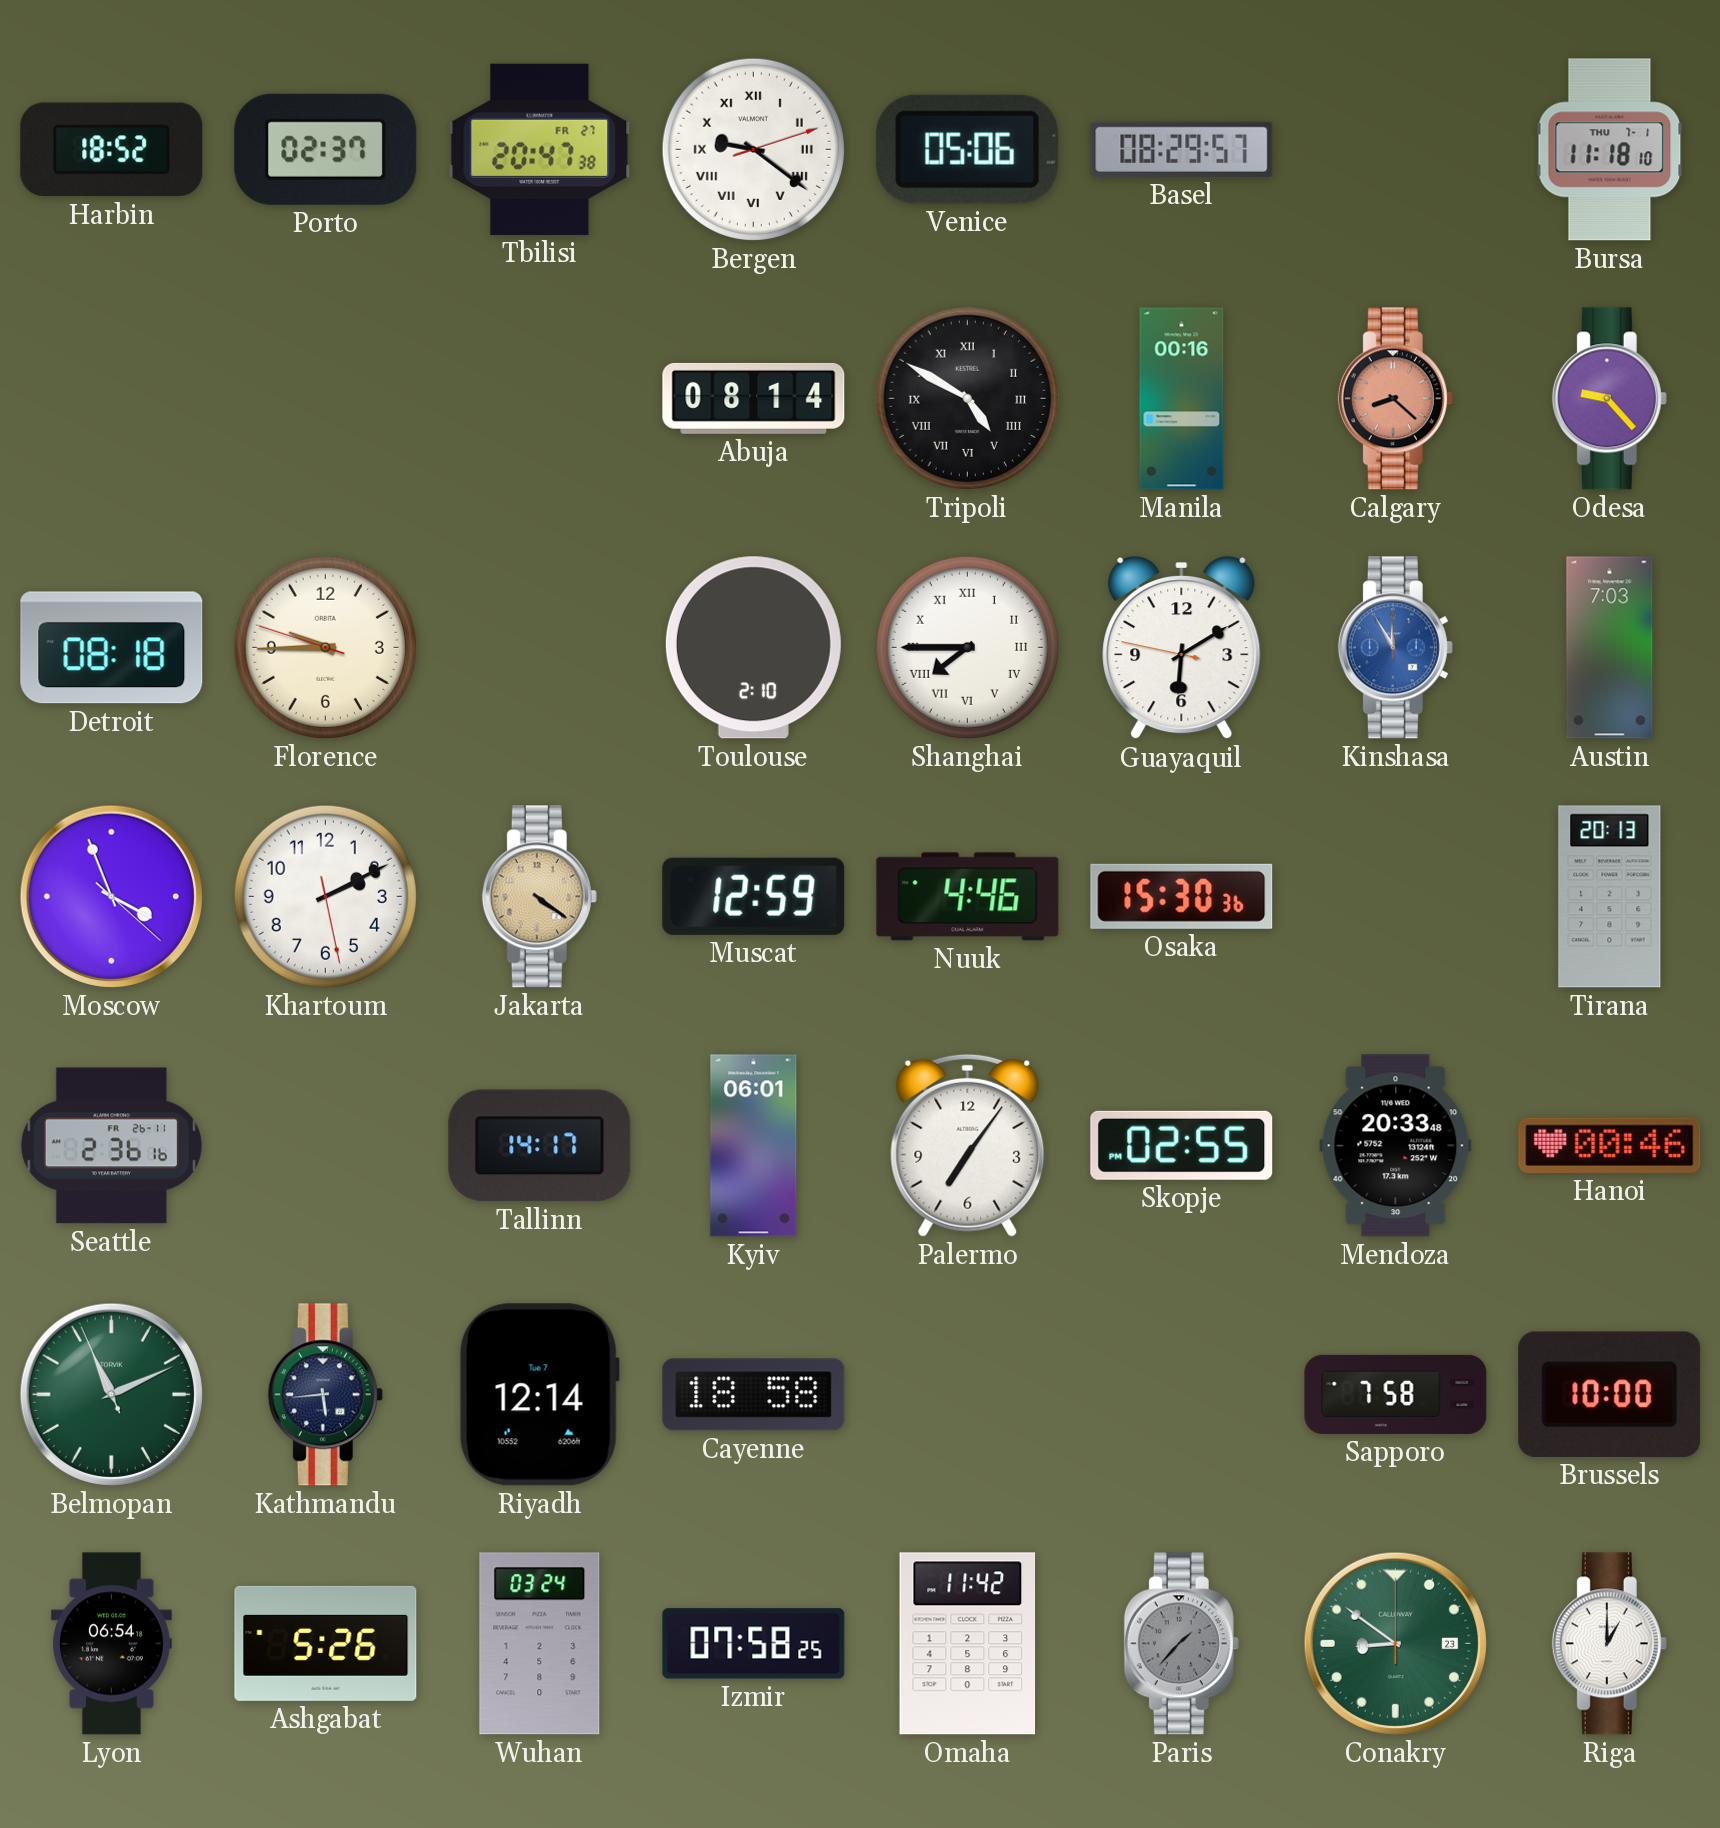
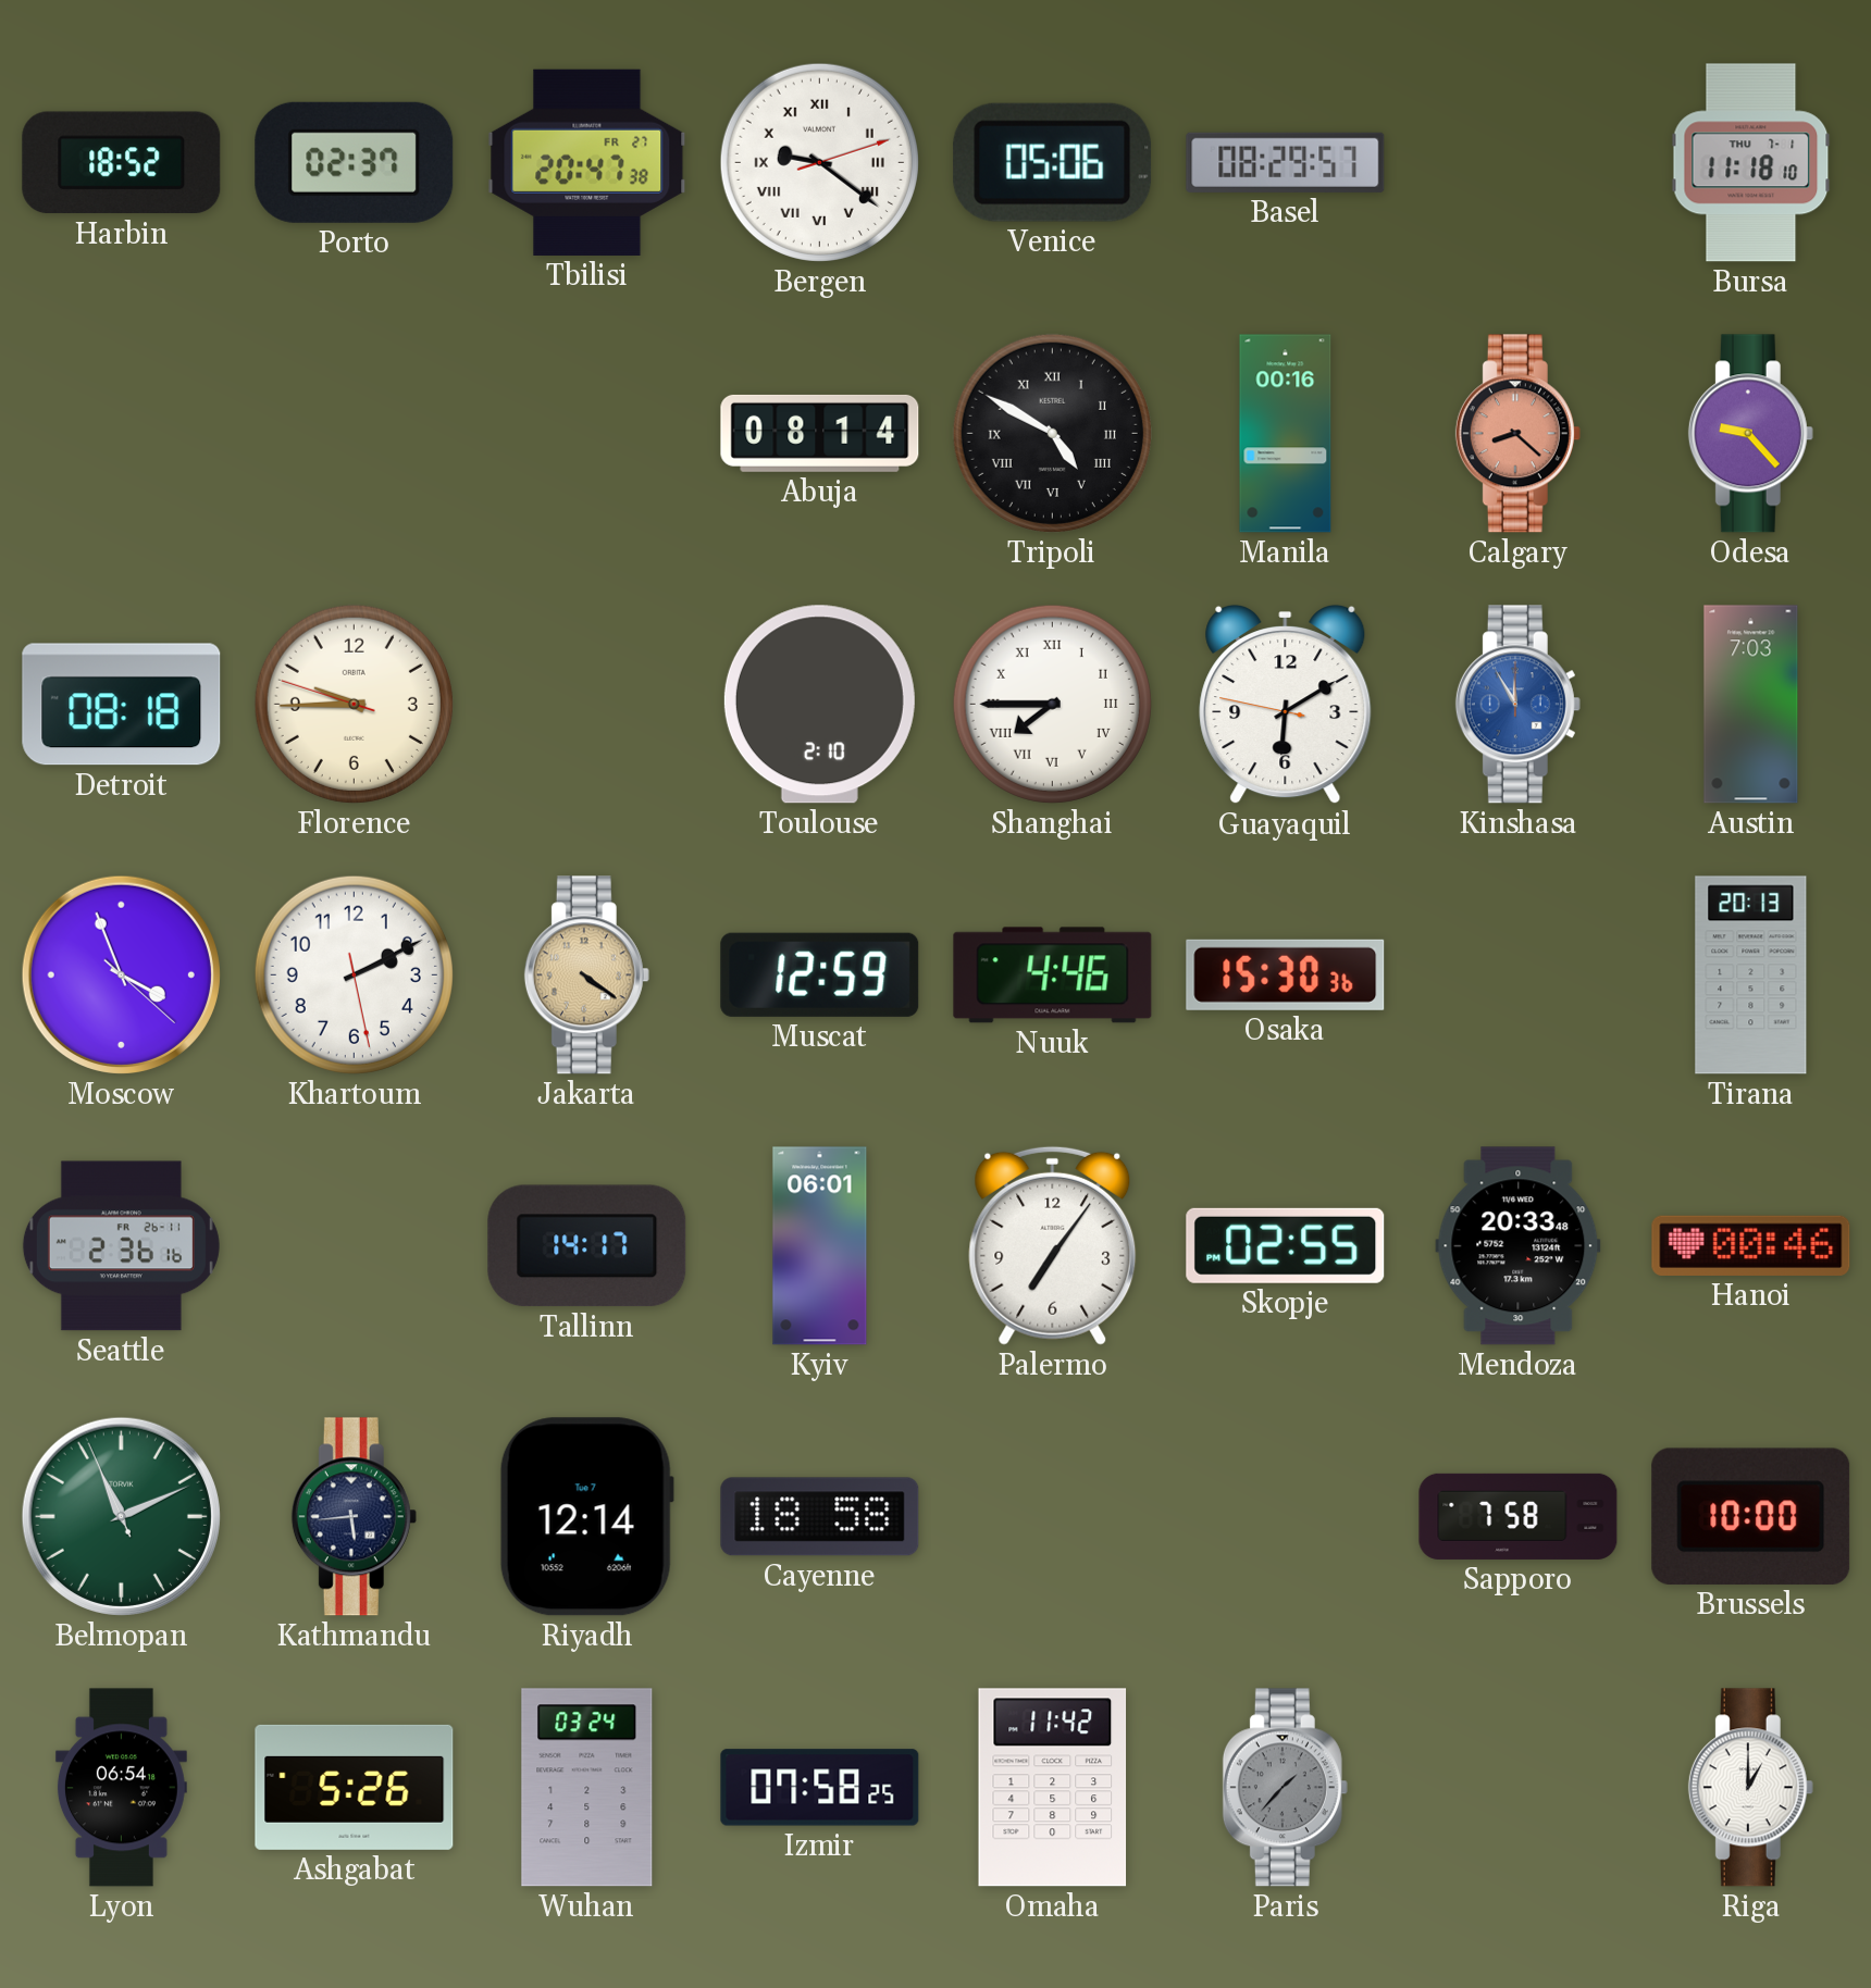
Conakry: 8:51 -> none
